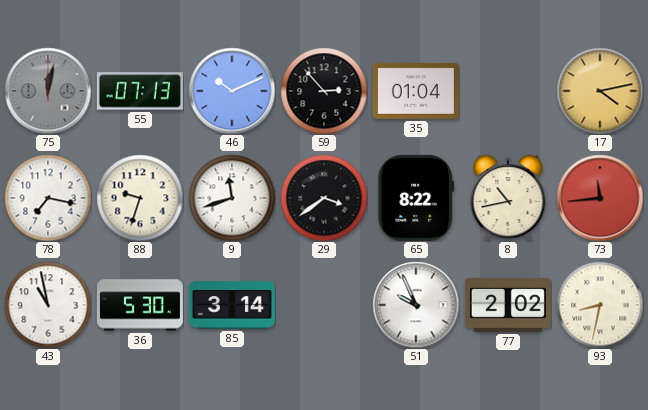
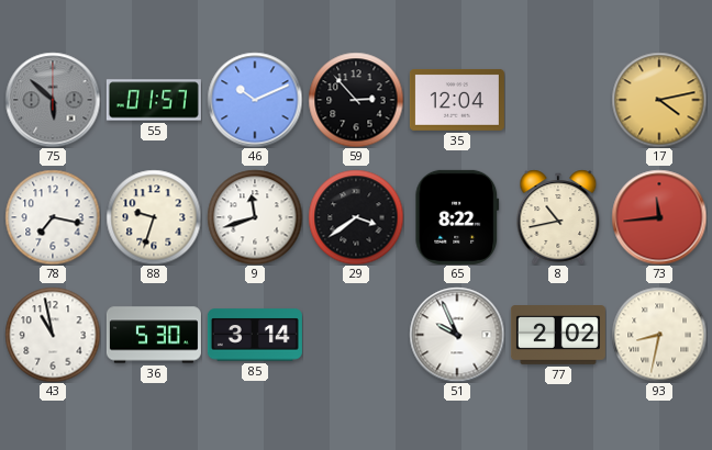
75: 12:02 -> 5:52
55: 07:13 -> 01:57
35: 01:04 -> 12:04
